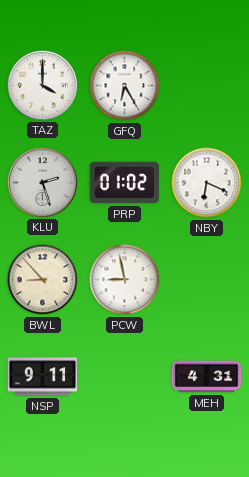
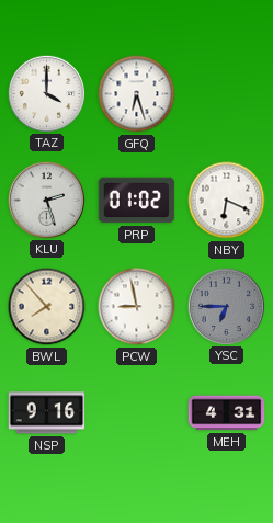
GFQ: 6:25 -> 6:27
BWL: 8:53 -> 7:53
YSC: none -> 6:45
NSP: 9:11 -> 9:16
